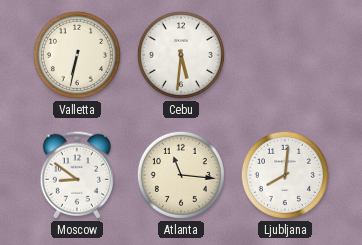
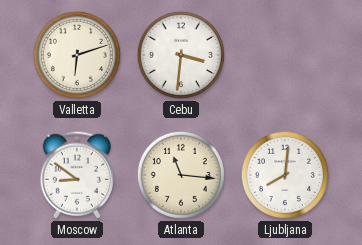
Valletta: 6:32 -> 6:12
Cebu: 5:31 -> 3:31
